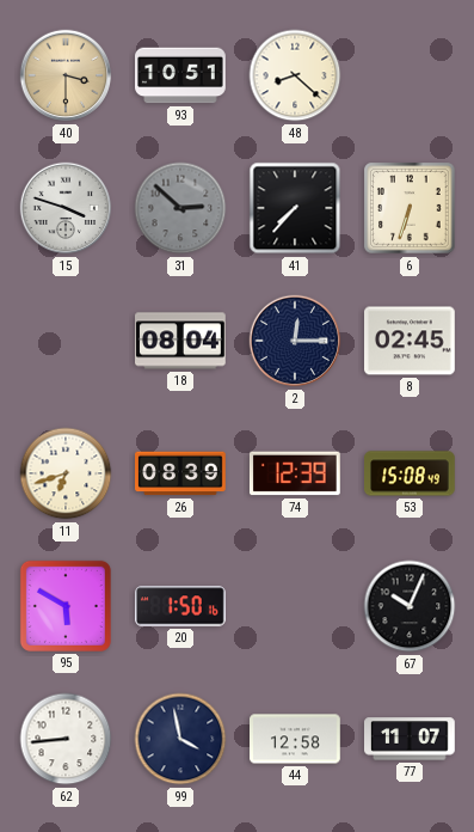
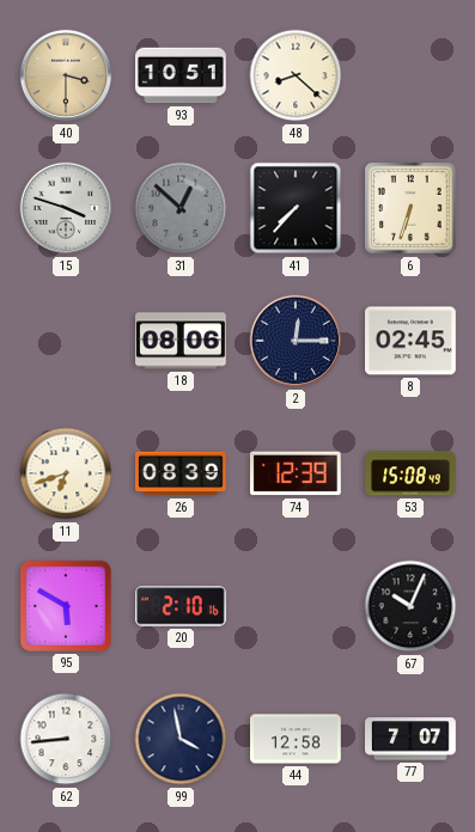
31: 2:52 -> 12:52
18: 08:04 -> 08:06
20: 1:50 -> 2:10
77: 11:07 -> 7:07
